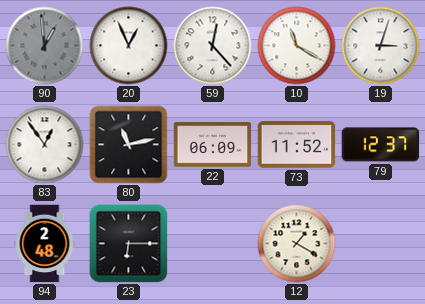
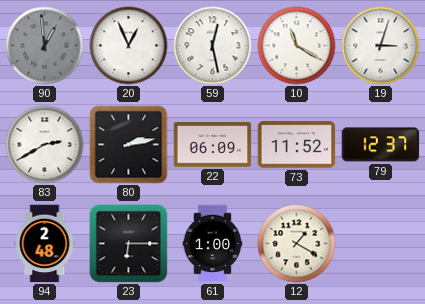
59: 12:23 -> 12:28
83: 12:54 -> 2:40
80: 11:13 -> 2:13
61: none -> 1:00
